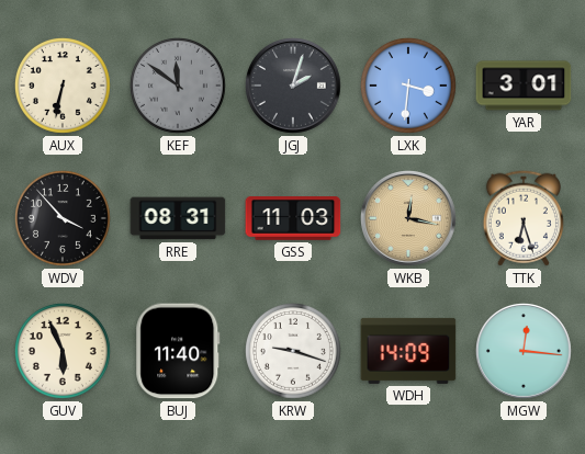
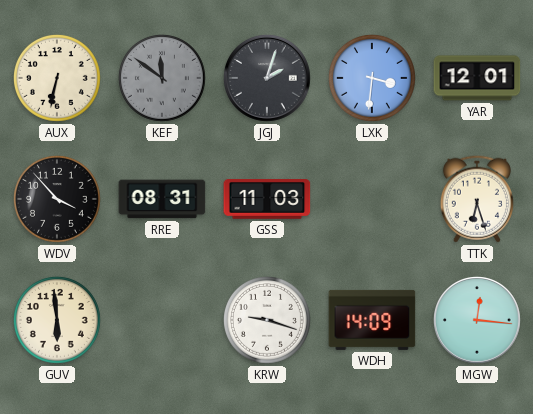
YAR: 3:01 -> 12:01
WKB: 12:17 -> none
GUV: 5:56 -> 5:59
BUJ: 11:40 -> none
